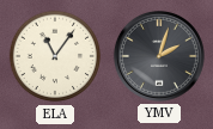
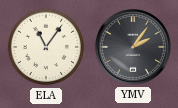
YMV: 2:03 -> 2:06
